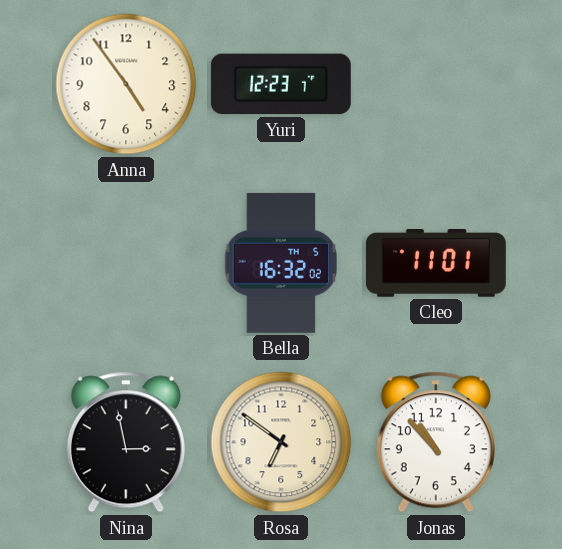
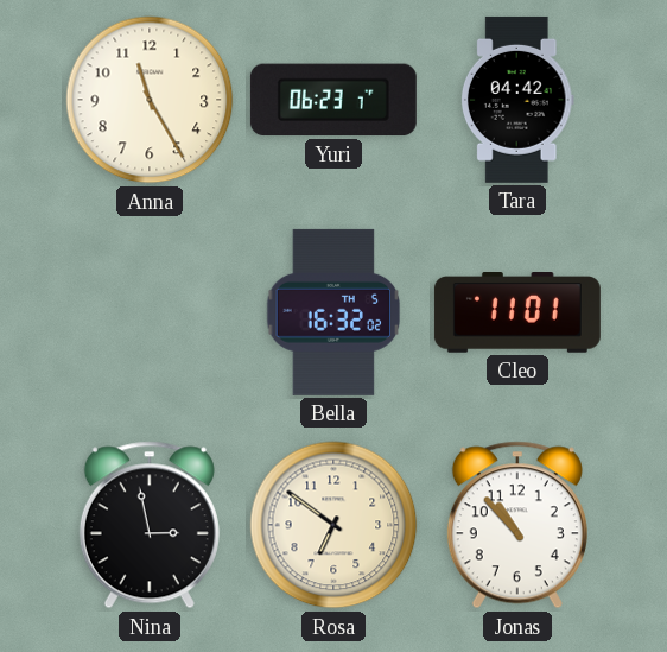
Anna: 4:54 -> 11:25
Yuri: 12:23 -> 06:23
Tara: none -> 04:42
